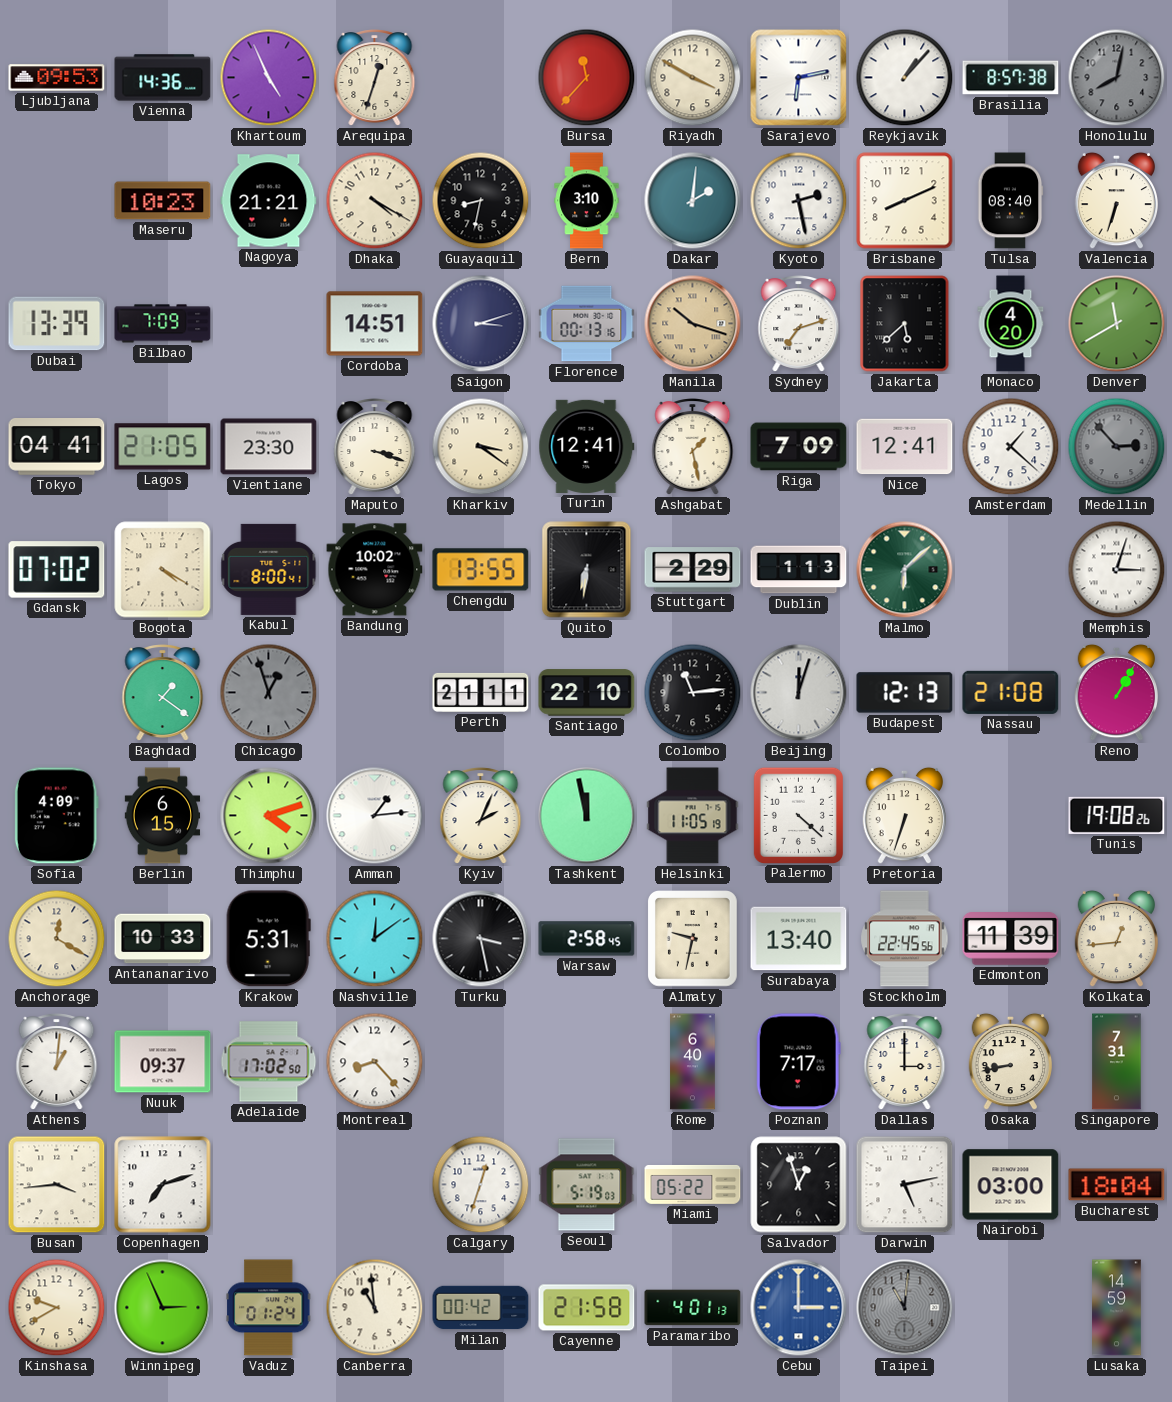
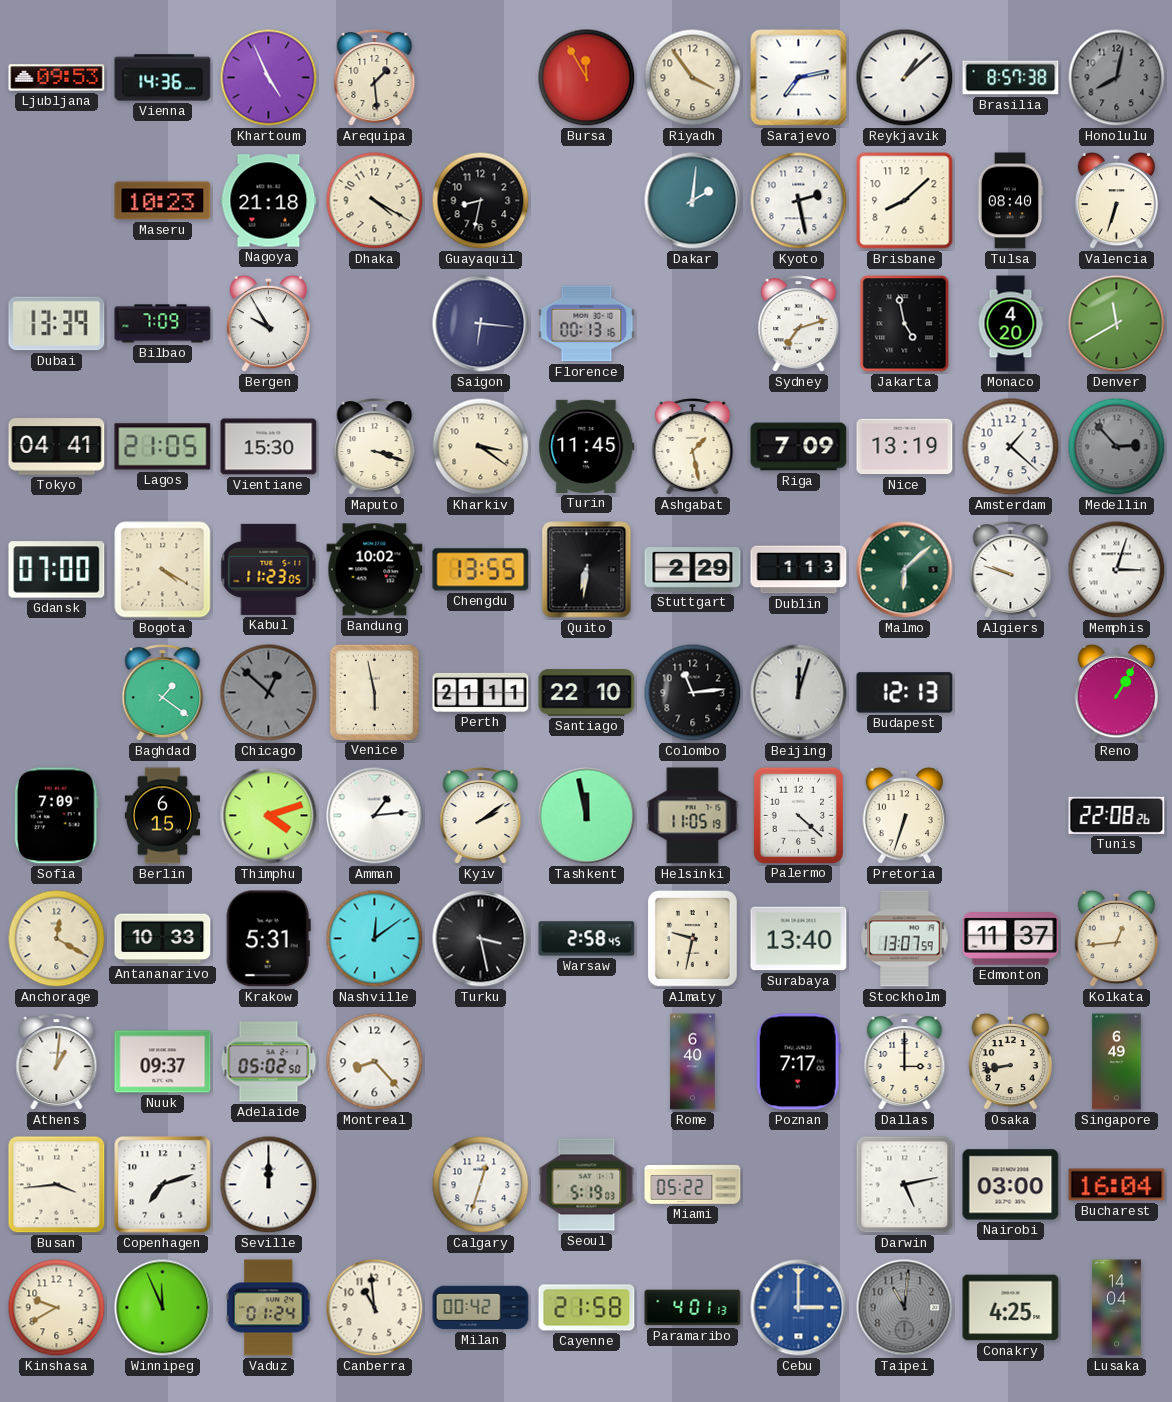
Arequipa: 12:33 -> 1:29
Bursa: 11:37 -> 11:55
Riyadh: 3:50 -> 3:54
Sarajevo: 6:13 -> 7:13
Reykjavik: 1:07 -> 1:08
Nagoya: 21:21 -> 21:18
Bern: 3:10 -> none
Brisbane: 8:11 -> 8:08
Bergen: none -> 9:55
Cordoba: 14:51 -> none
Saigon: 3:12 -> 6:16
Manila: 10:18 -> none
Jakarta: 5:38 -> 4:58
Vientiane: 23:30 -> 15:30
Turin: 12:41 -> 11:45
Nice: 12:41 -> 13:19
Gdansk: 07:02 -> 07:00
Kabul: 8:00 -> 11:23
Algiers: none -> 9:48
Chicago: 12:57 -> 12:52
Venice: none -> 5:58
Nassau: 21:08 -> none
Sofia: 4:09 -> 7:09
Kyiv: 2:04 -> 2:09
Tunis: 19:08 -> 22:08
Stockholm: 22:45 -> 13:07
Edmonton: 11:39 -> 11:37
Adelaide: 17:02 -> 05:02
Singapore: 7:31 -> 6:49
Seville: none -> 12:00
Salvador: 12:57 -> none
Bucharest: 18:04 -> 16:04
Winnipeg: 2:56 -> 11:56
Conakry: none -> 4:25
Lusaka: 14:59 -> 14:04
